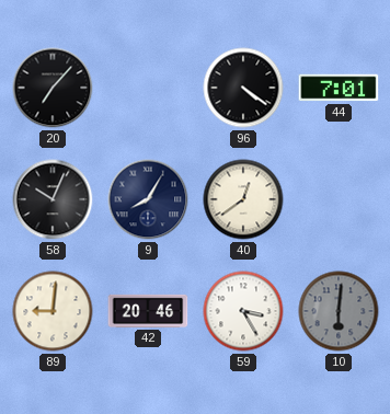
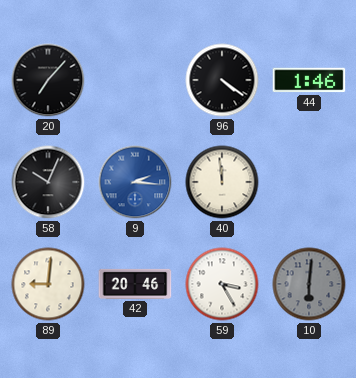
44: 7:01 -> 1:46
9: 8:05 -> 2:16
9 dial: navy -> blue
40: 12:39 -> 11:59
